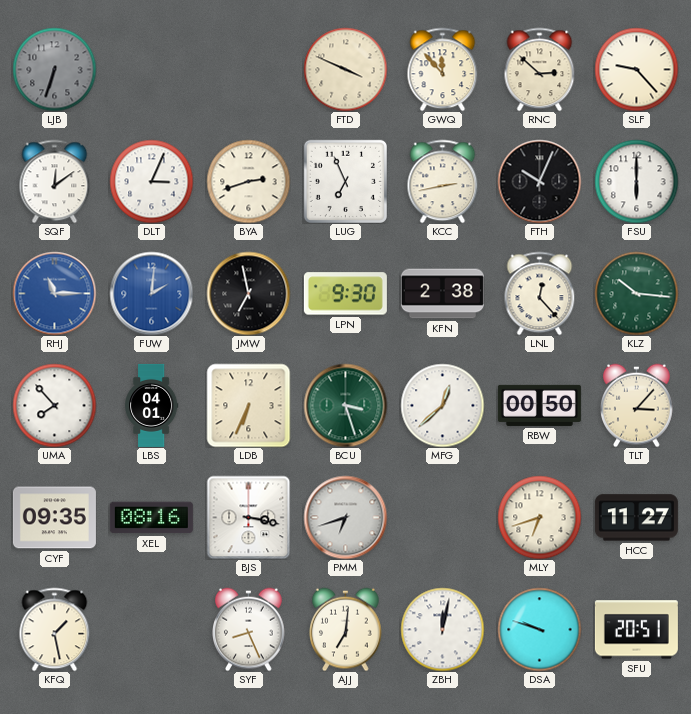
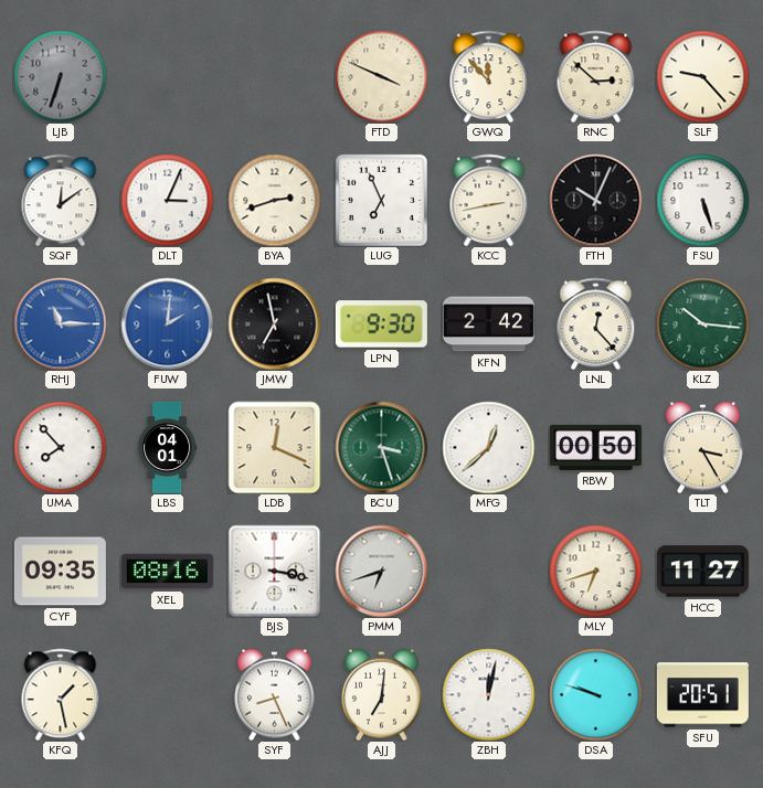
FSU: 6:00 -> 5:27
KFN: 2:38 -> 2:42
LDB: 6:34 -> 12:19
TLT: 3:07 -> 3:25
